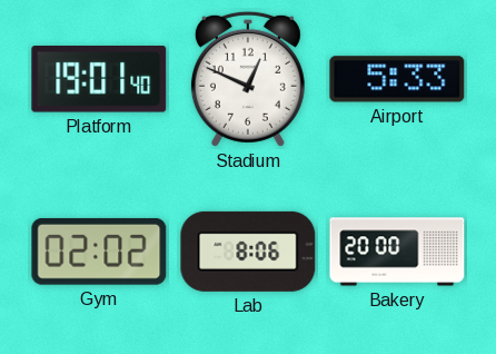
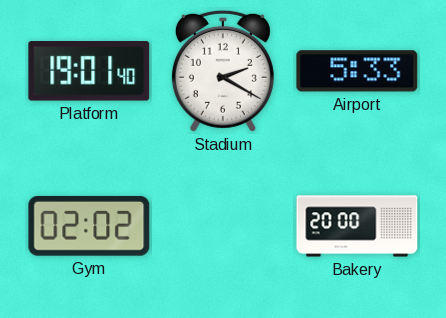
Stadium: 12:49 -> 2:20
Lab: 8:06 -> none
